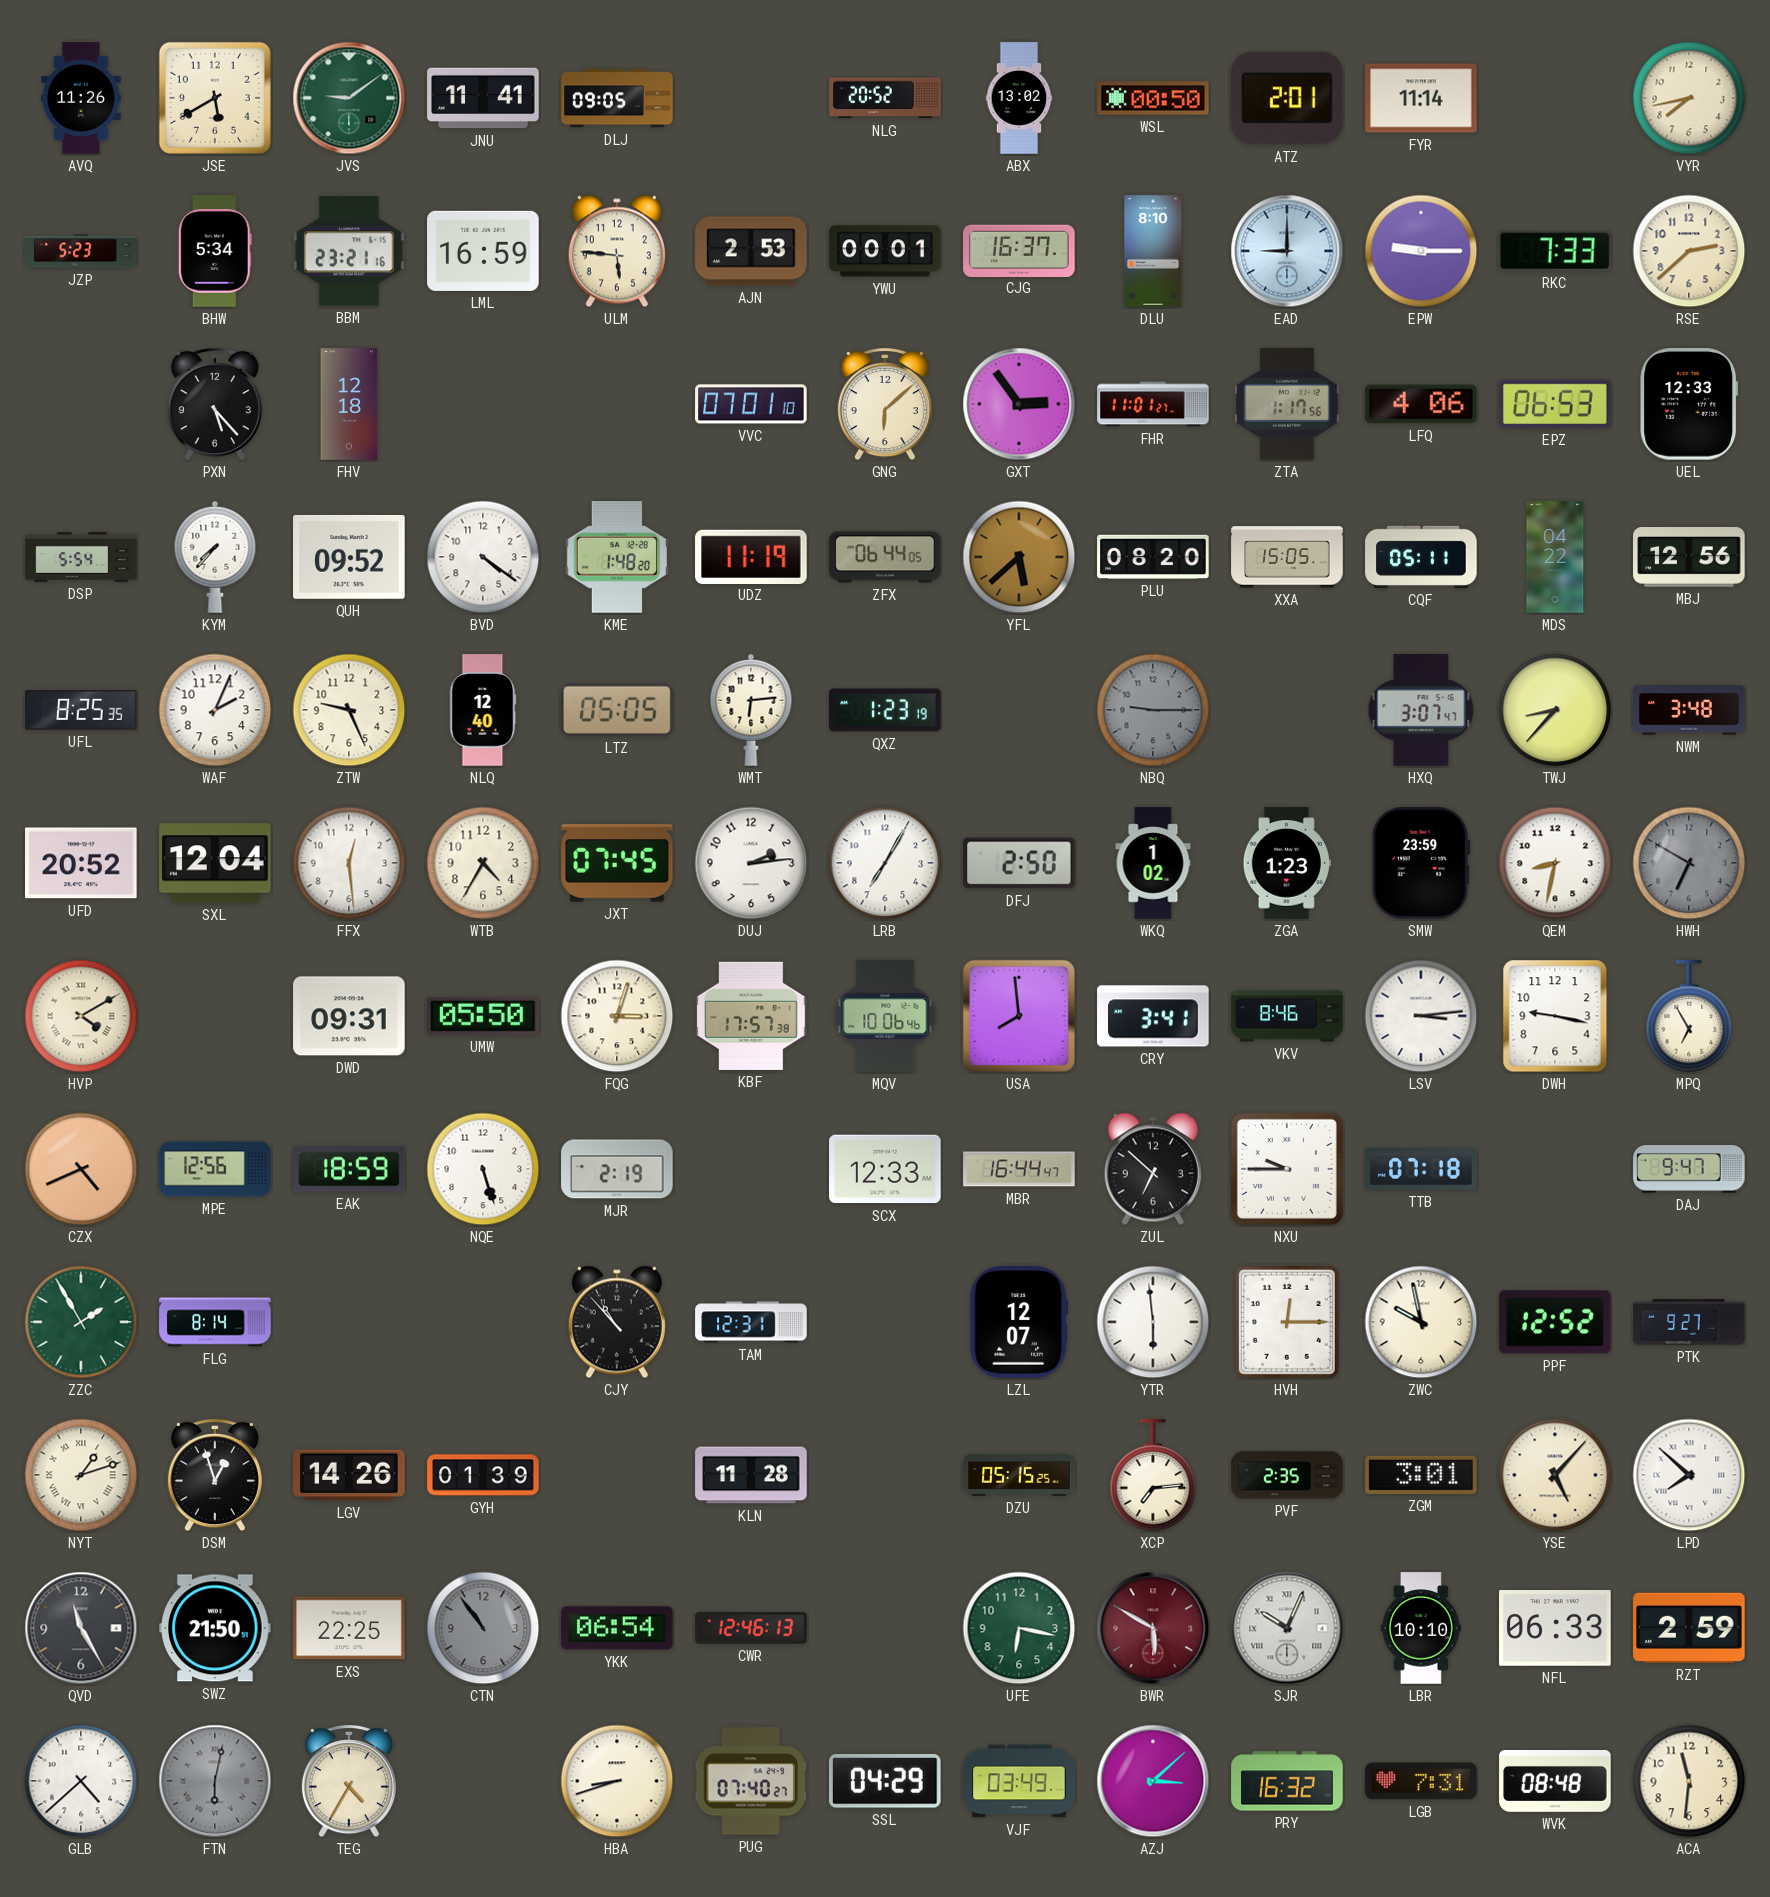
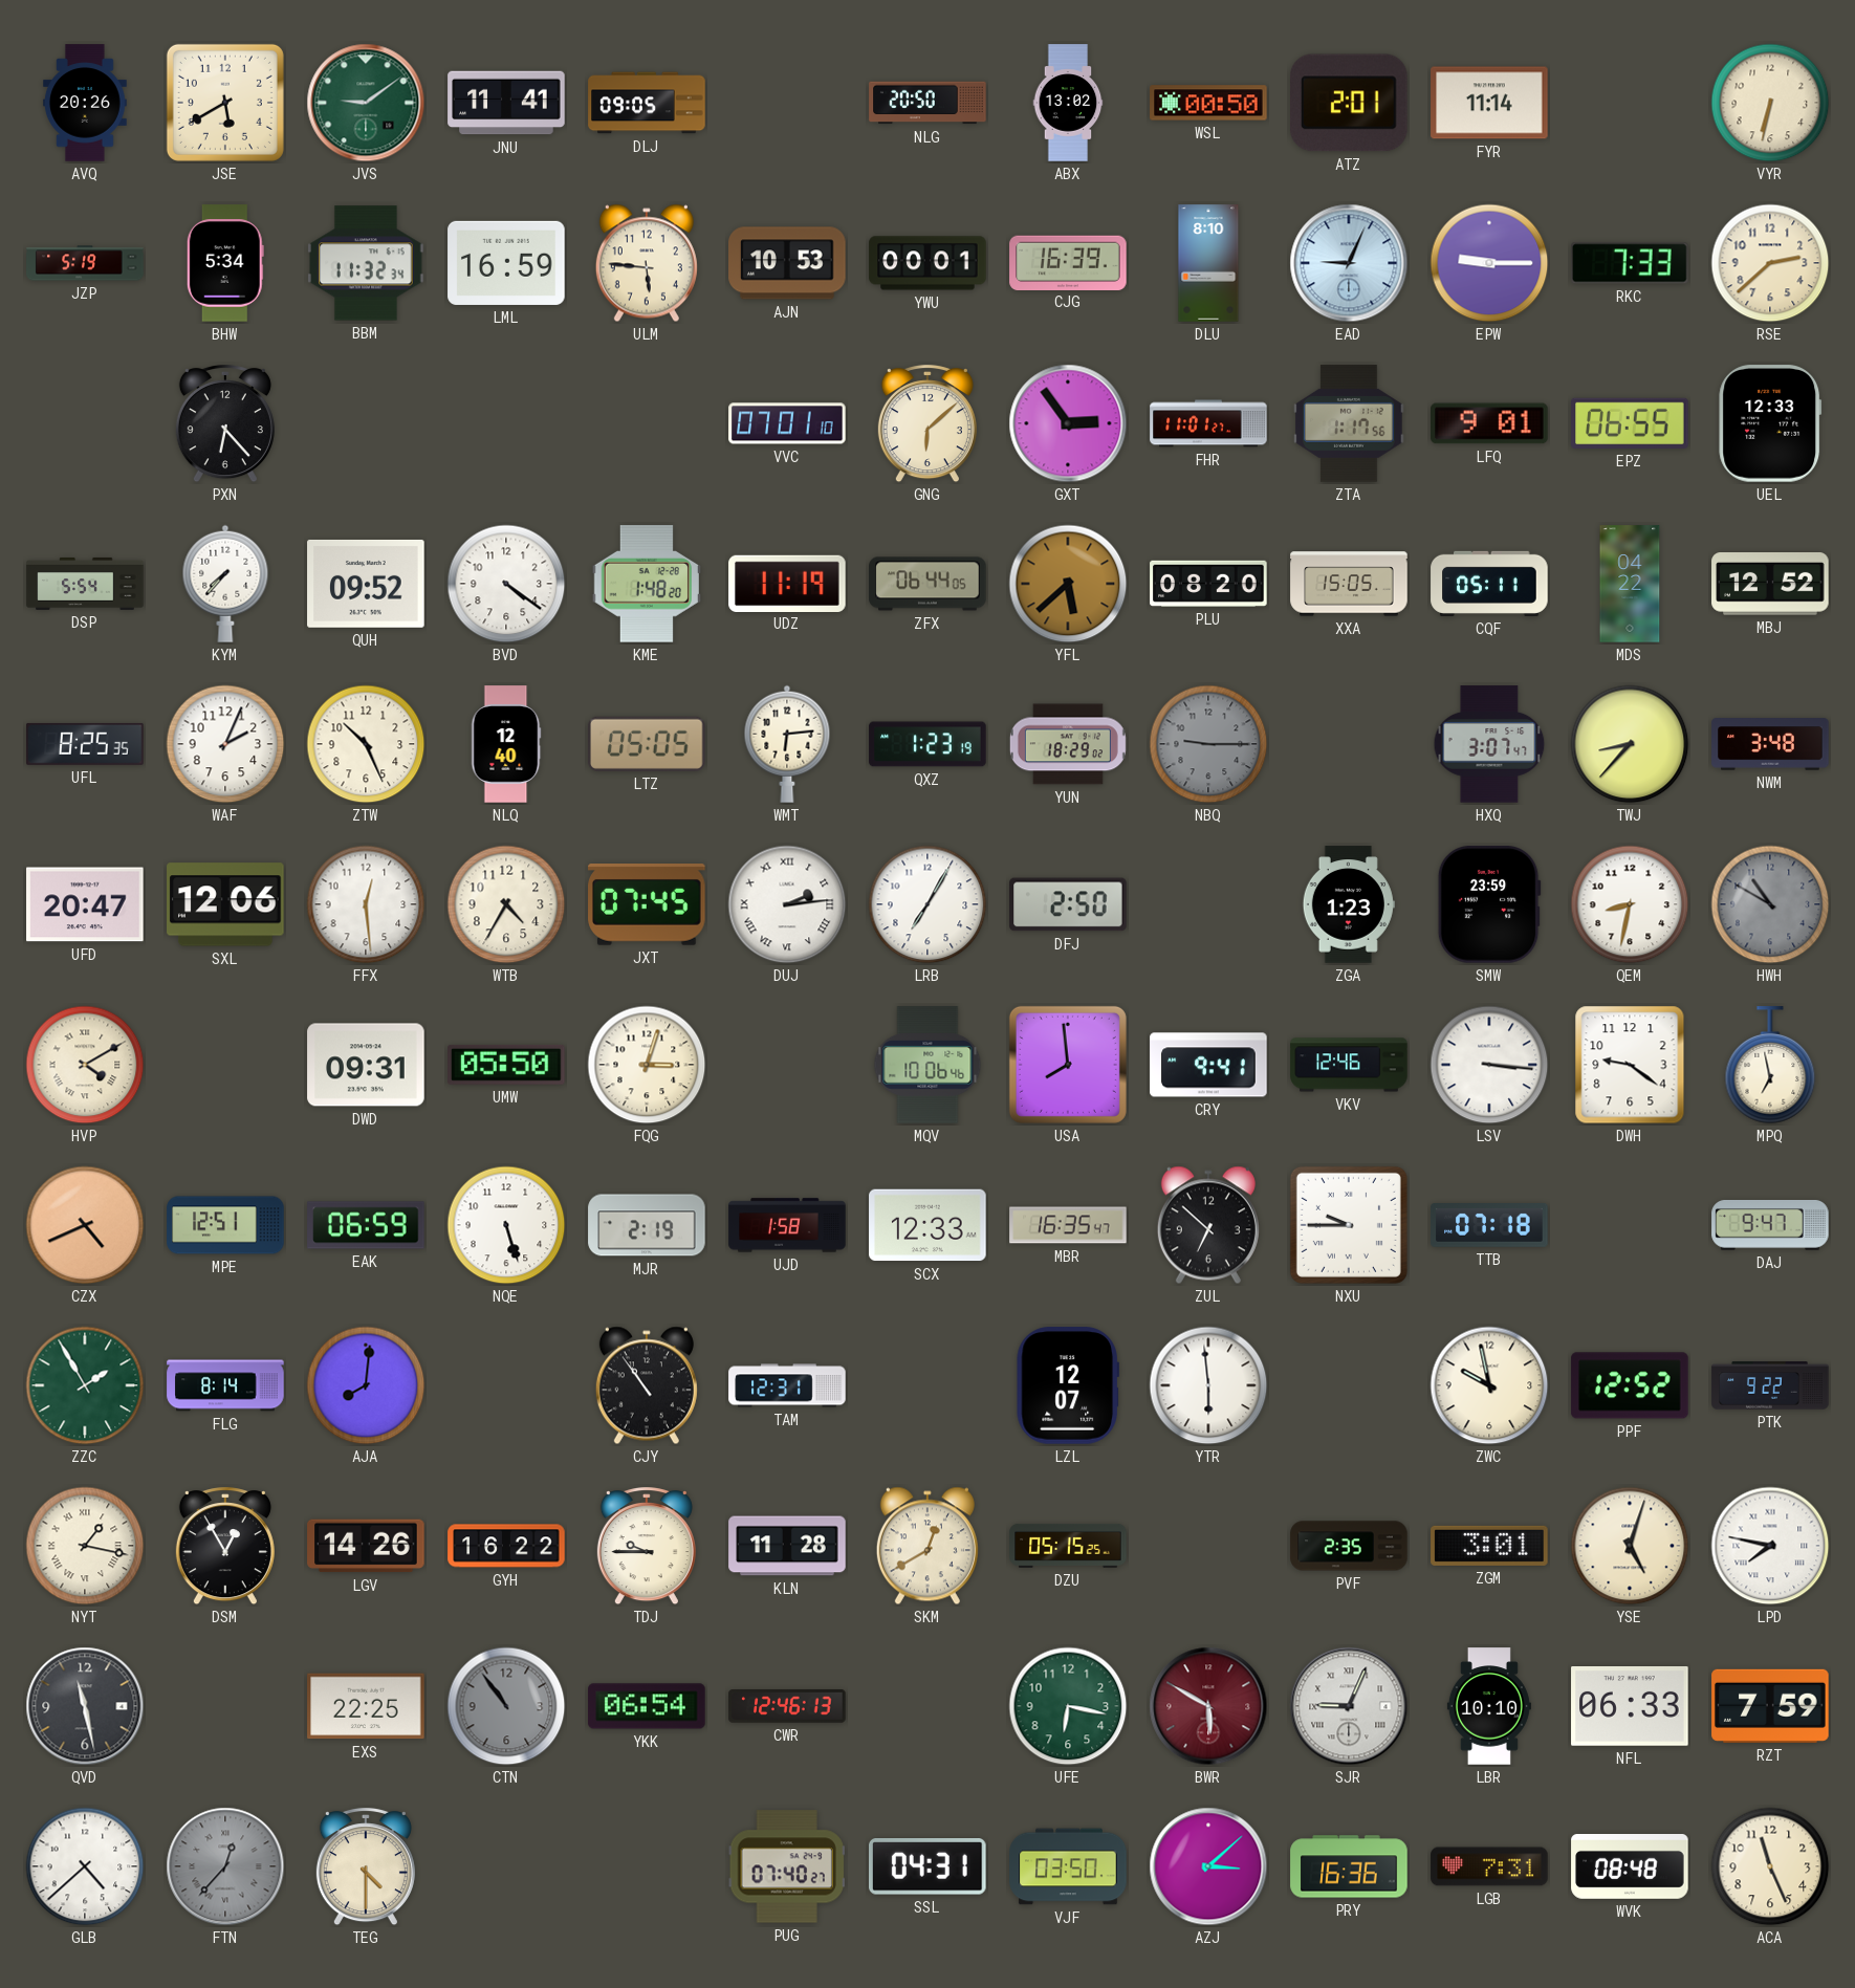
AVQ: 11:26 -> 20:26
NLG: 20:52 -> 20:50
VYR: 7:43 -> 6:32
JZP: 5:23 -> 5:19
BBM: 23:21 -> 11:32
AJN: 2:53 -> 10:53
CJG: 16:37 -> 16:39
EAD: 9:00 -> 9:04
PXN: 5:23 -> 6:23
FHV: 12:18 -> none
LFQ: 4:06 -> 9:01
EPZ: 06:53 -> 06:55
MBJ: 12:56 -> 12:52
ZTW: 9:26 -> 10:26
YUN: none -> 18:29
UFD: 20:52 -> 20:47
SXL: 12:04 -> 12:06
DUJ numerals: Arabic -> Roman
WKQ: 1:02 -> none
HWH: 6:50 -> 10:50
KBF: 17:57 -> none
CRY: 3:41 -> 9:41
VKV: 8:46 -> 12:46
LSV: 3:14 -> 3:16
DWH: 9:17 -> 9:21
MPQ: 6:55 -> 6:58
MPE: 12:56 -> 12:51
EAK: 18:59 -> 06:59
UJD: none -> 1:58
MBR: 16:44 -> 16:35
AJA: none -> 8:01
CJY: 10:53 -> 10:54
HVH: 12:15 -> none
PTK: 9:27 -> 9:22
NYT: 1:12 -> 1:17
DSM: 12:57 -> 12:55
GYH: 01:39 -> 16:22
TDJ: none -> 9:45
SKM: none -> 12:40
XCP: 7:14 -> none
YSE: 5:07 -> 5:03
LPD: 7:52 -> 7:47
QVD: 11:25 -> 11:28
SWZ: 21:50 -> none
SJR: 10:04 -> 9:04
RZT: 2:59 -> 7:59
FTN: 6:02 -> 12:37
TEG: 4:35 -> 4:30
HBA: 8:42 -> none
SSL: 04:29 -> 04:31
VJF: 03:49 -> 03:50
PRY: 16:32 -> 16:36
ACA: 11:31 -> 11:26
